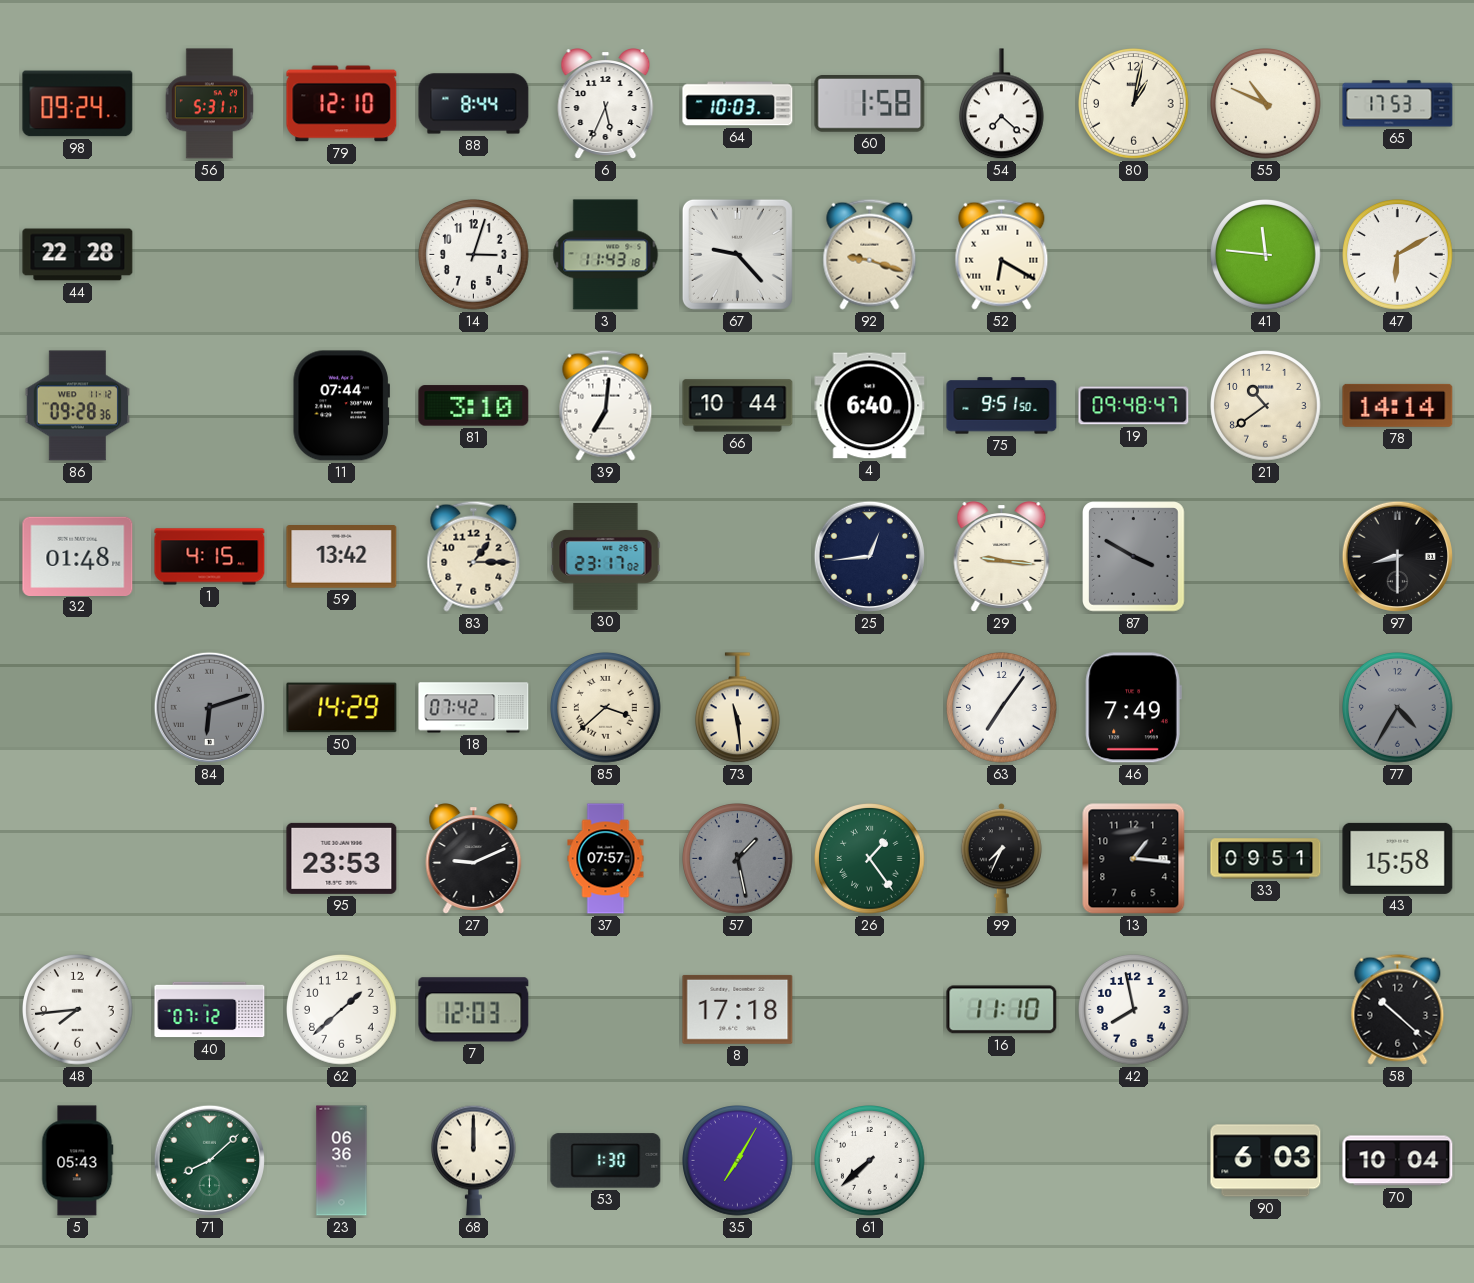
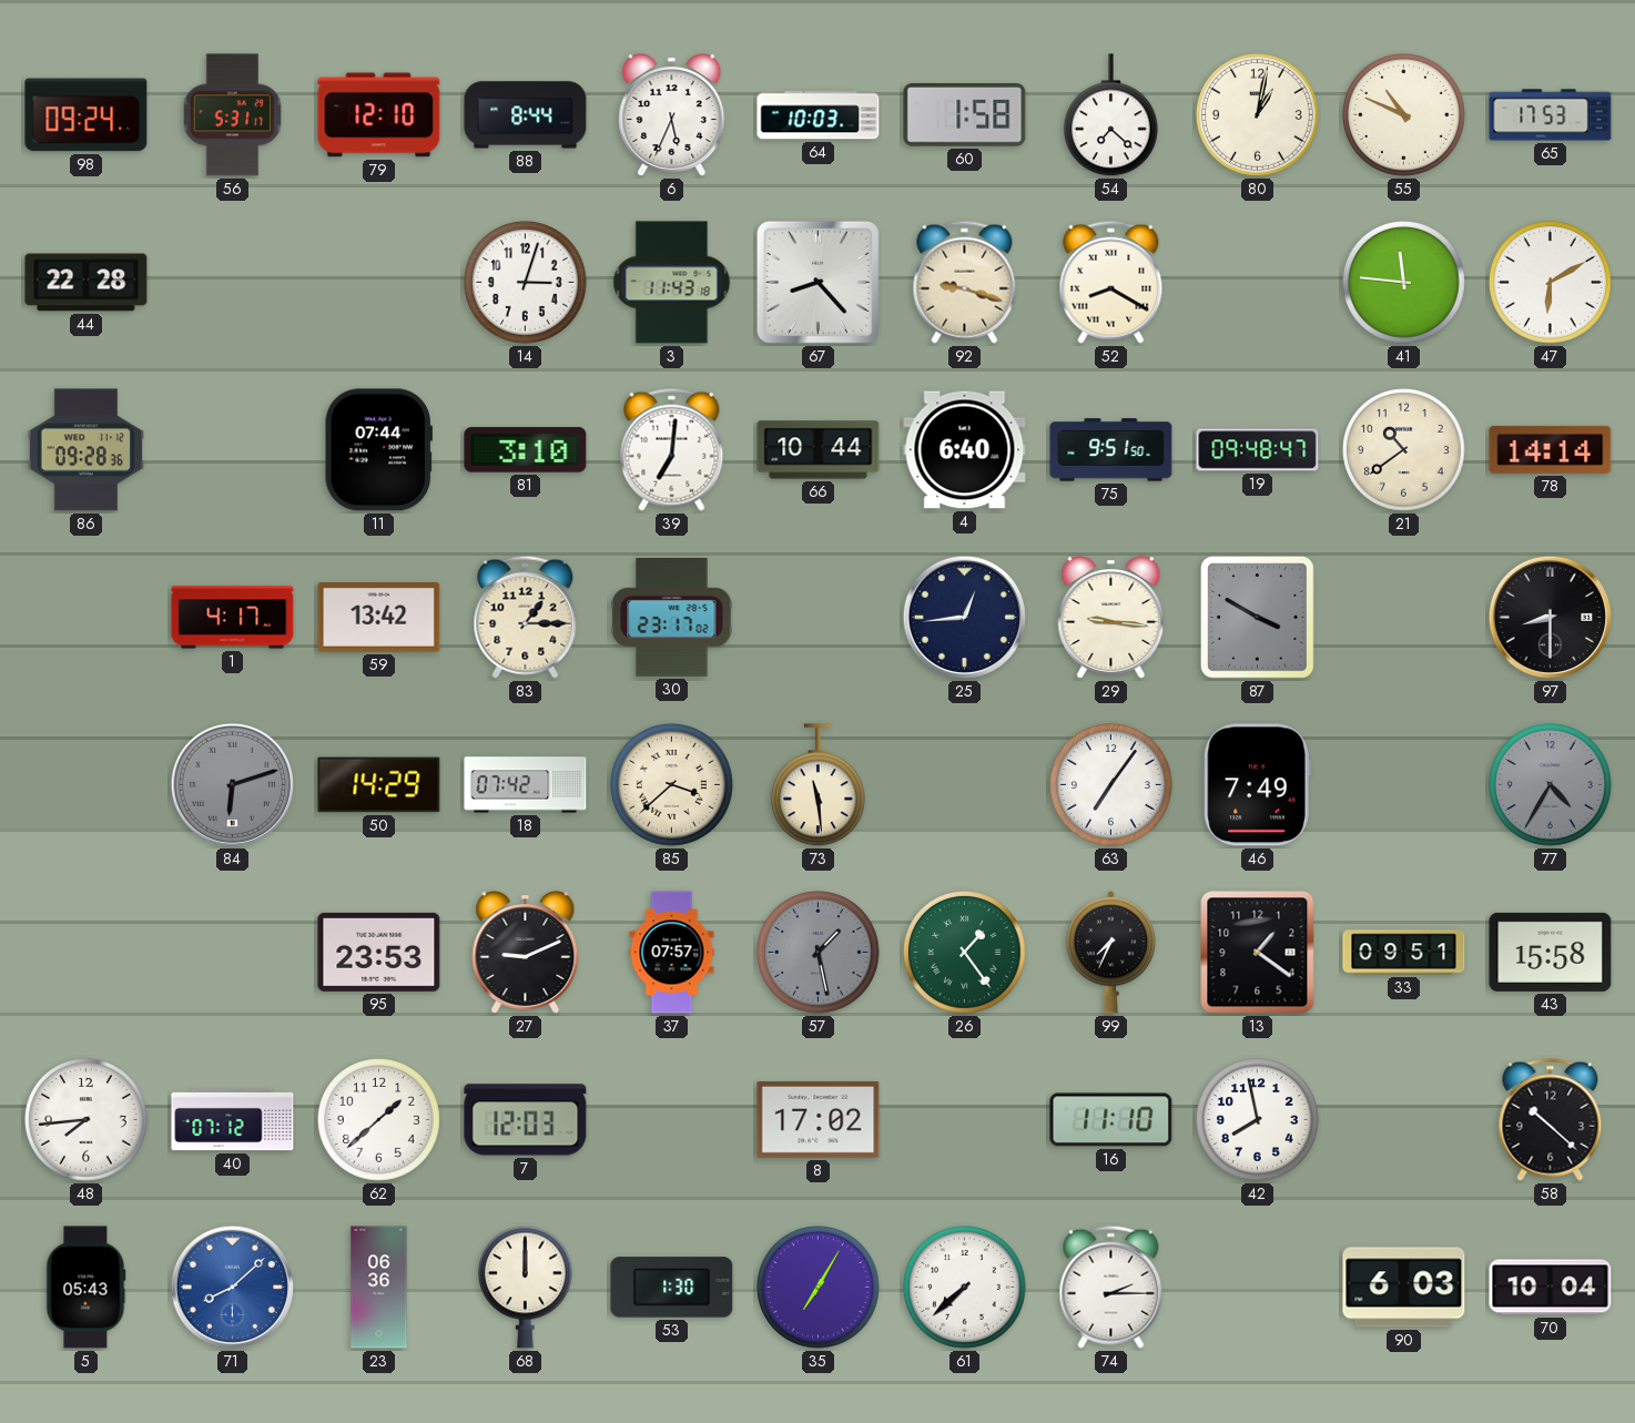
67: 9:23 -> 8:23
52: 6:20 -> 8:20
32: 01:48 -> none
1: 4:15 -> 4:17
13: 1:16 -> 1:21
8: 17:18 -> 17:02
71 dial: green -> blue
74: none -> 2:15
